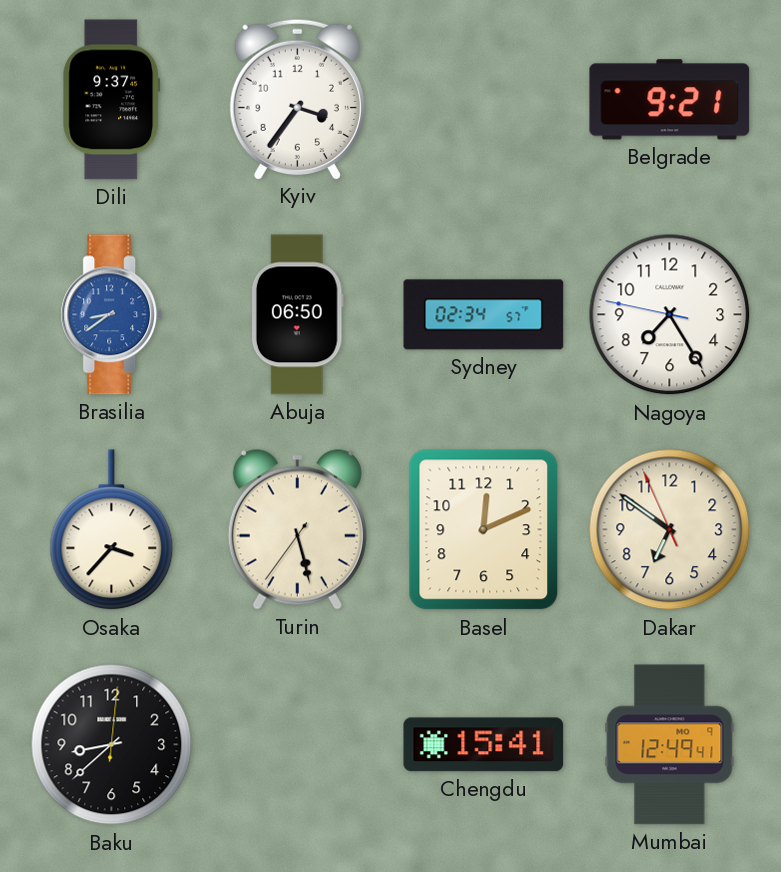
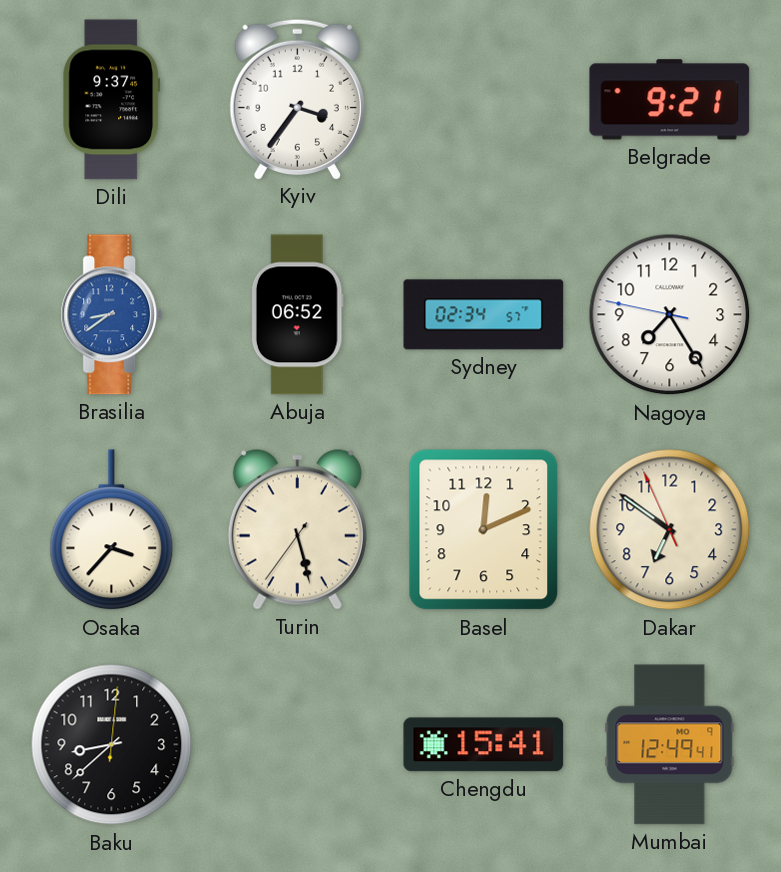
Abuja: 06:50 -> 06:52
